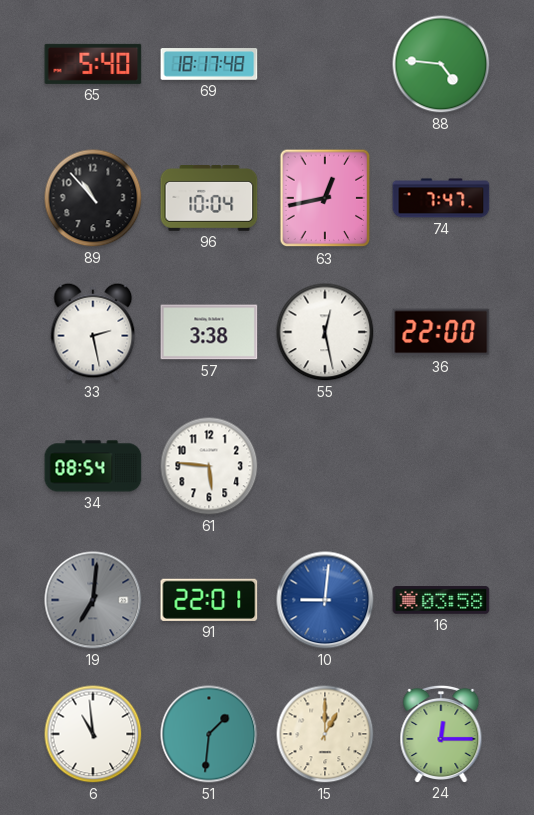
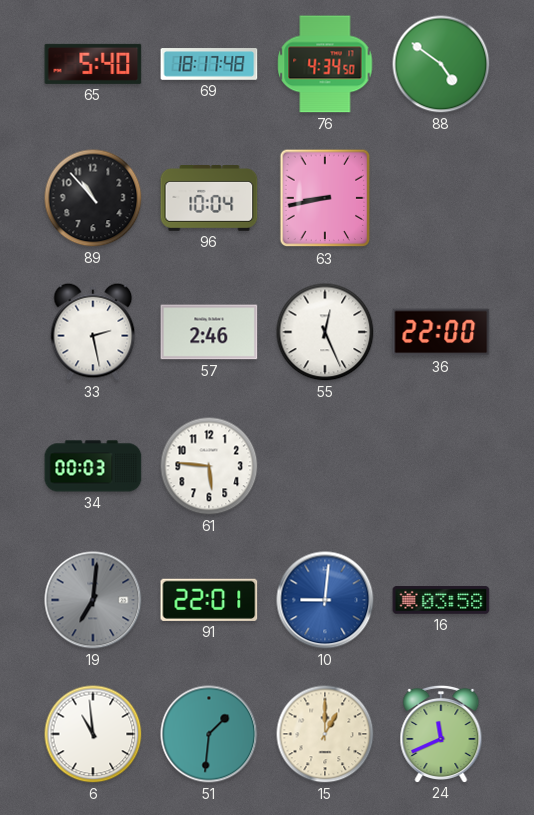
76: none -> 4:34
88: 4:46 -> 4:51
63: 12:43 -> 8:43
74: 7:47 -> none
57: 3:38 -> 2:46
55: 12:28 -> 12:26
34: 08:54 -> 00:03
24: 12:15 -> 11:41
